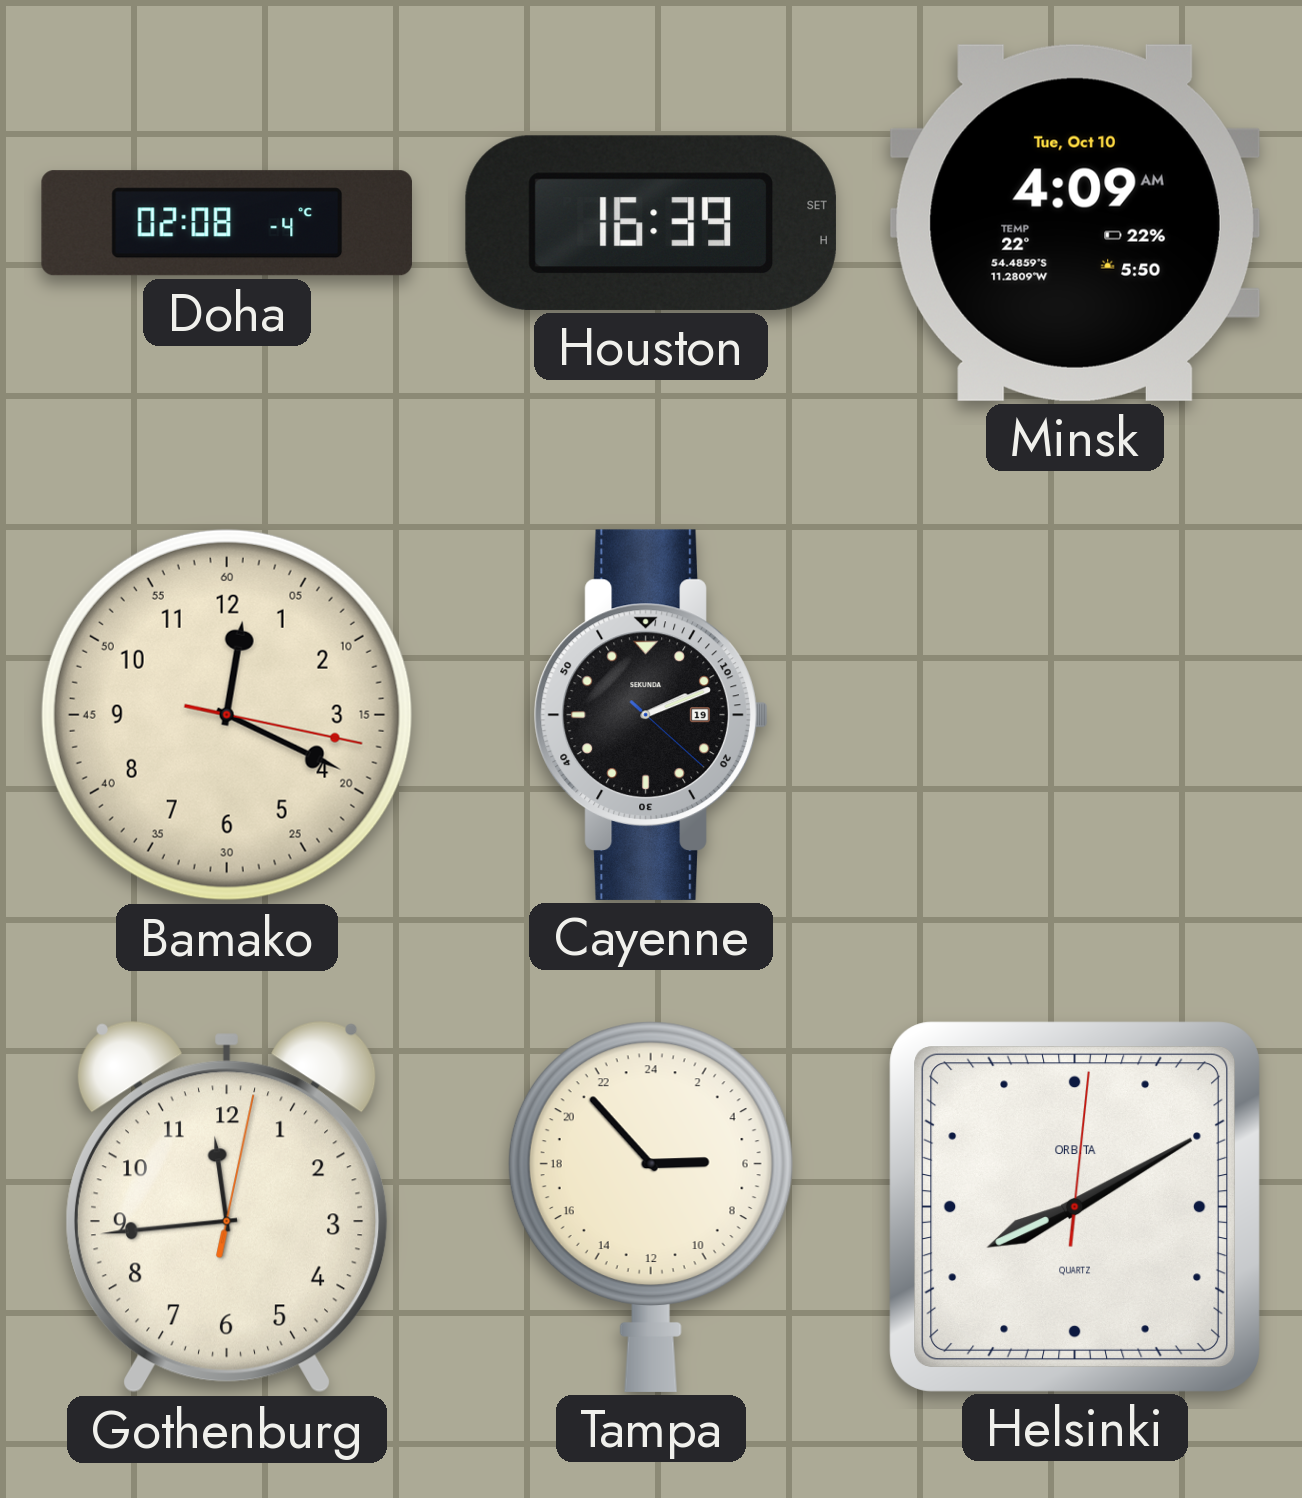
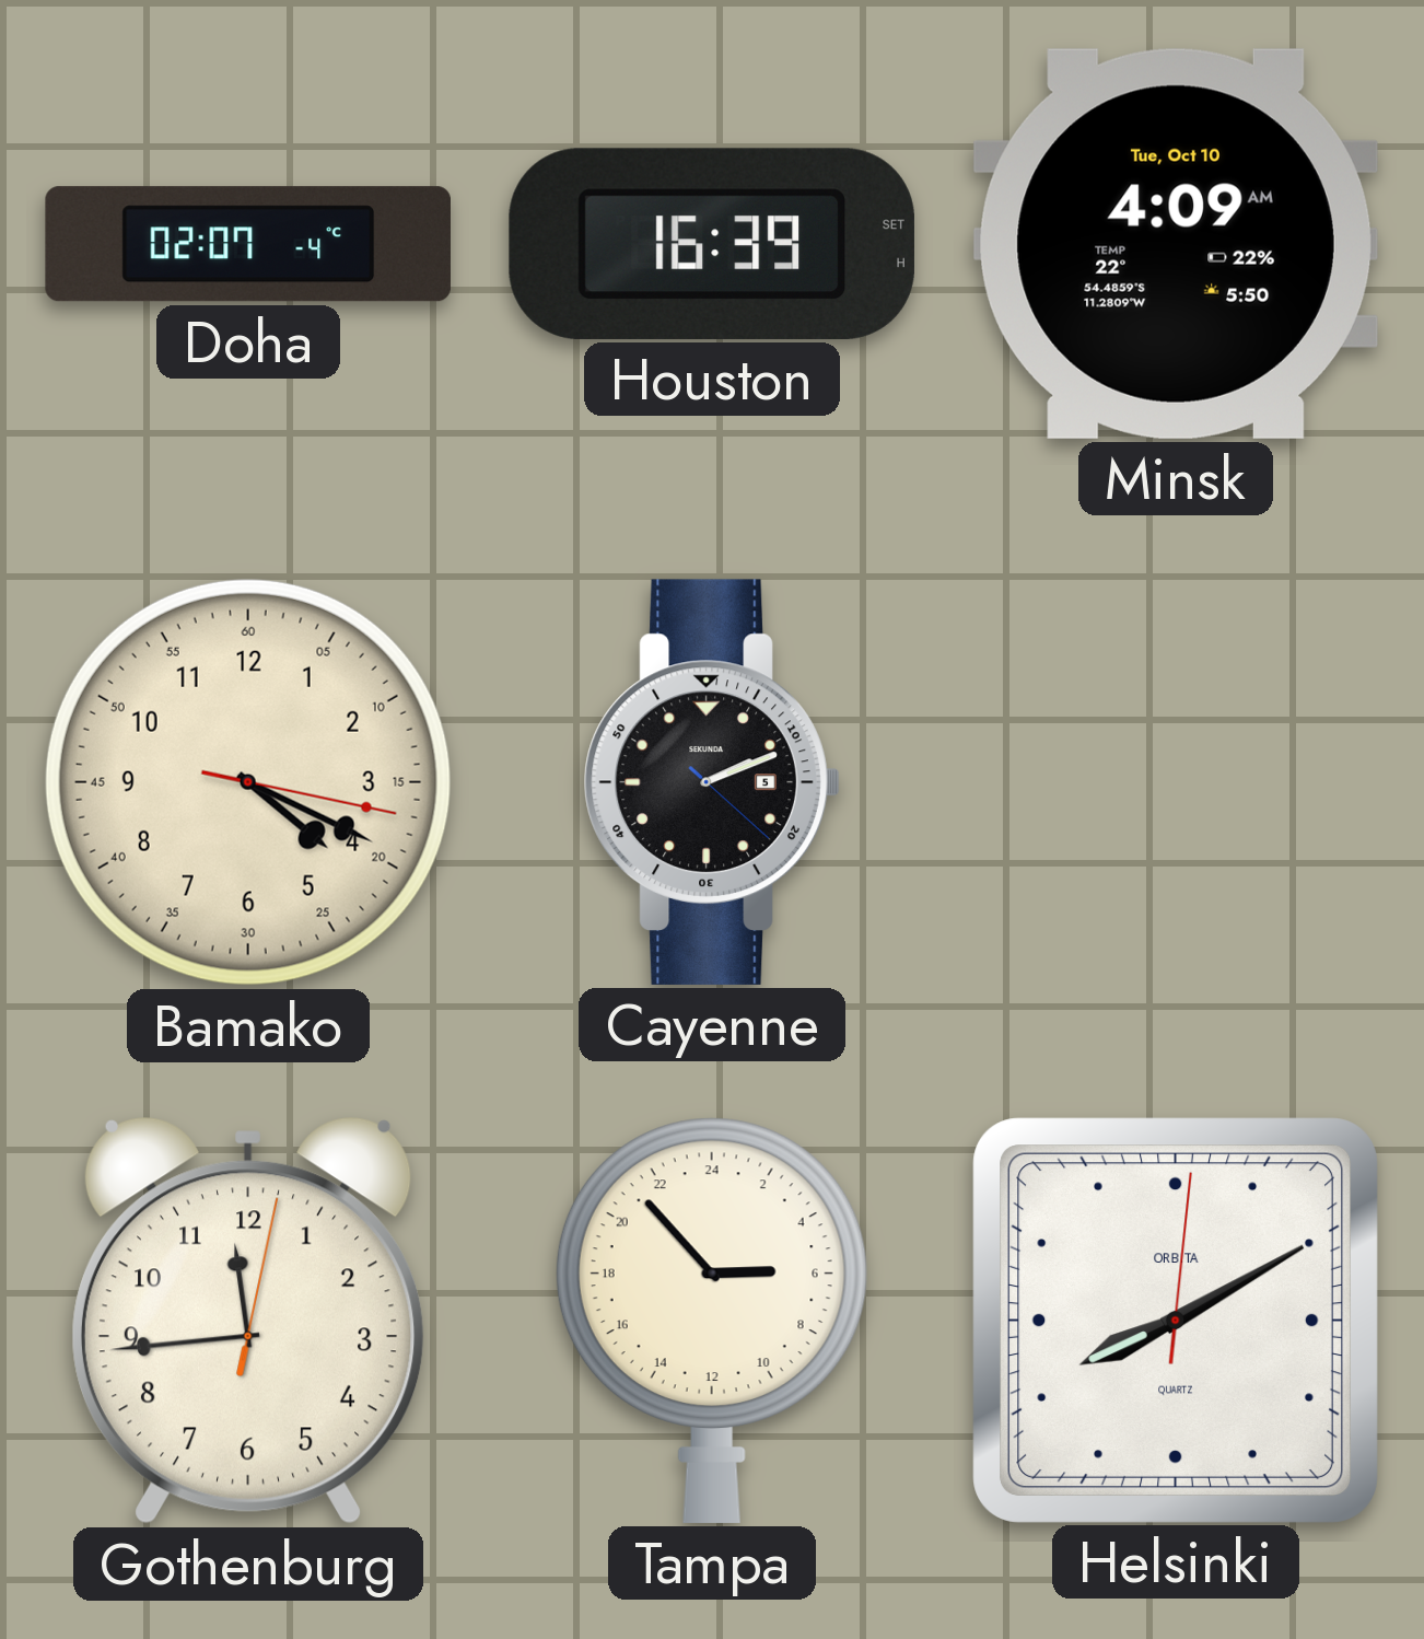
Doha: 02:08 -> 02:07
Bamako: 12:19 -> 4:19
Cayenne date: 19 -> 5
